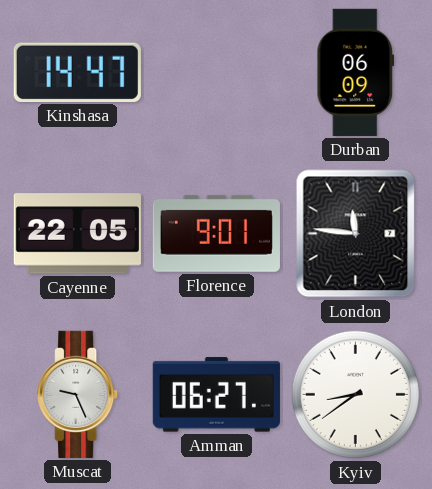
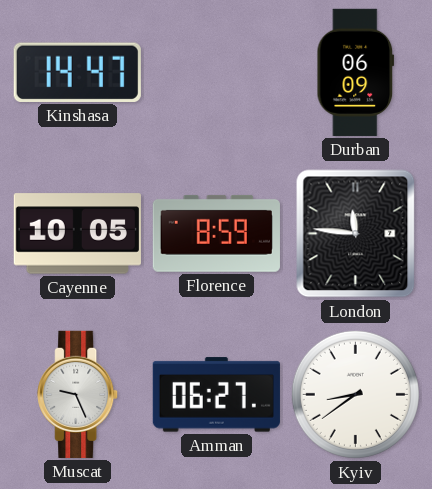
Cayenne: 22:05 -> 10:05
Florence: 9:01 -> 8:59
